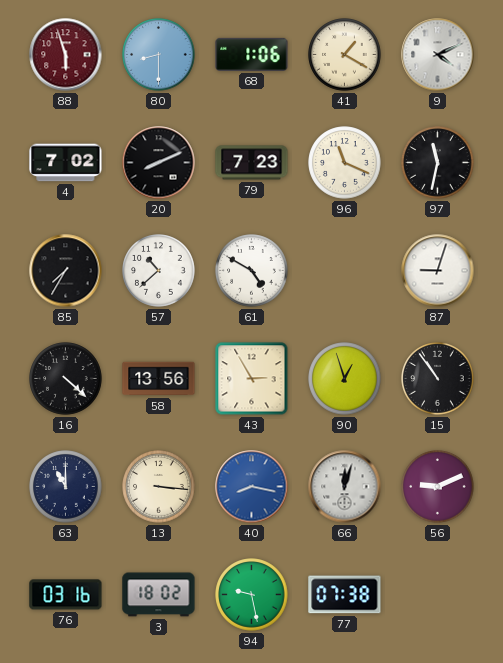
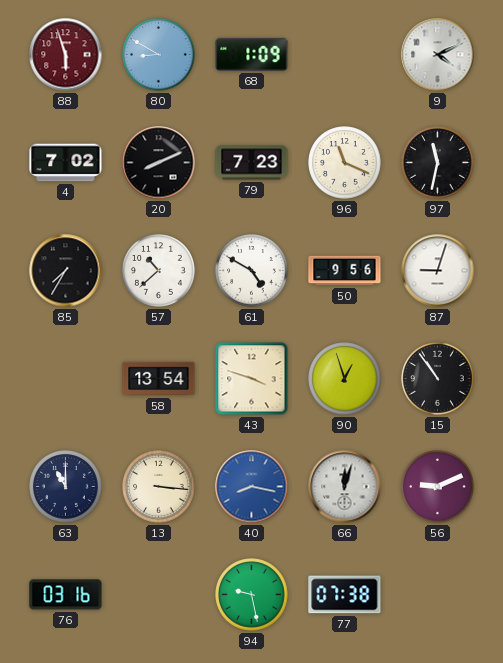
80: 8:30 -> 8:50
68: 1:06 -> 1:09
41: 1:20 -> none
50: none -> 9:56
16: 4:22 -> none
58: 13:56 -> 13:54
43: 2:55 -> 3:48
3: 18:02 -> none
